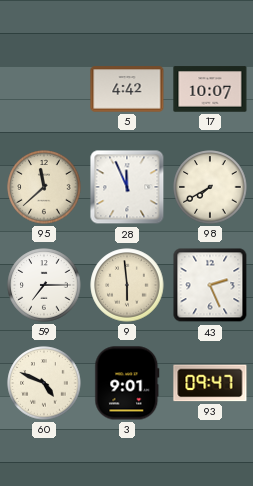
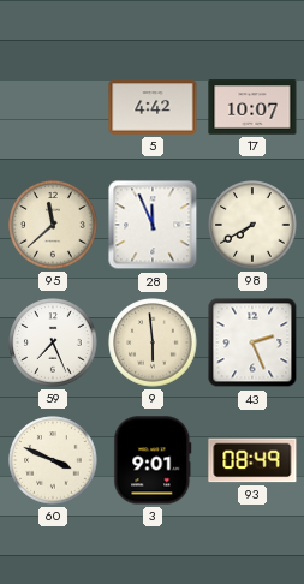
59: 7:15 -> 7:26
60: 4:49 -> 3:49
93: 09:47 -> 08:49
